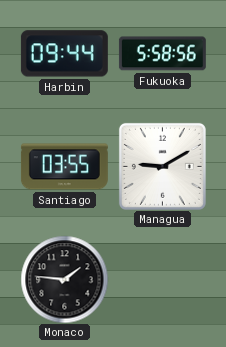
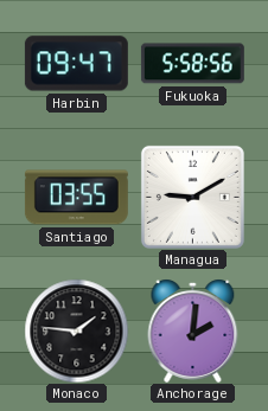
Harbin: 09:44 -> 09:47
Anchorage: none -> 2:01
